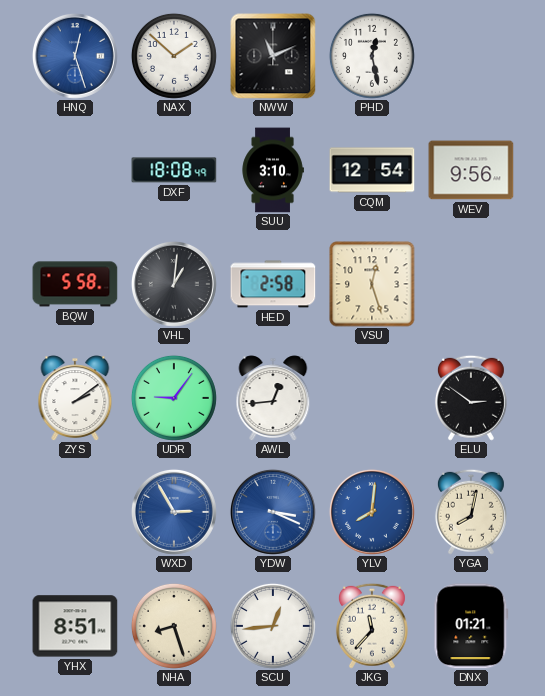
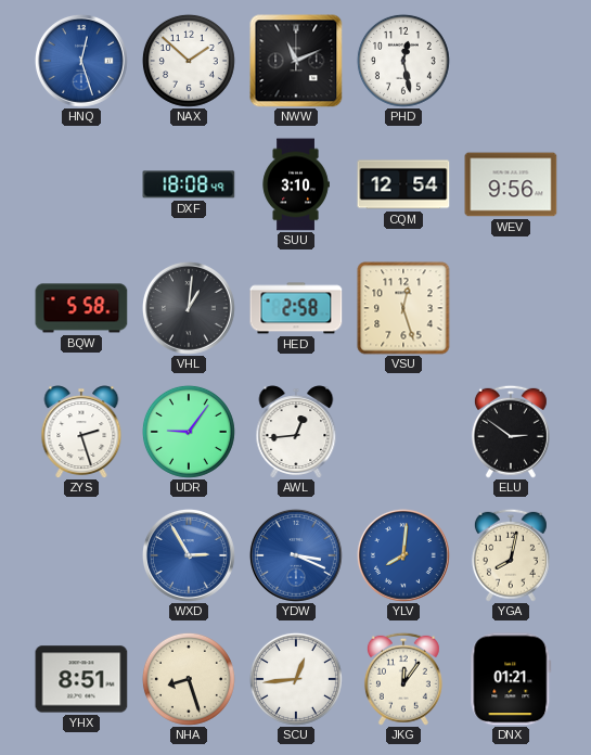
ZYS: 2:09 -> 2:27
JKG: 11:37 -> 12:06
